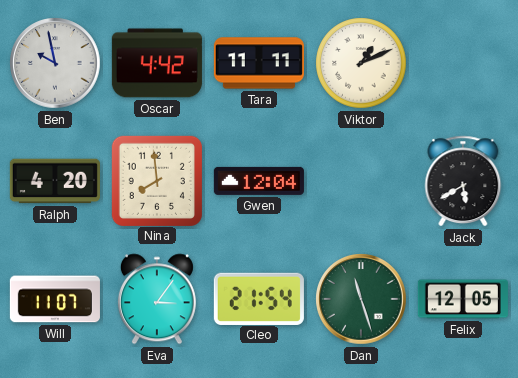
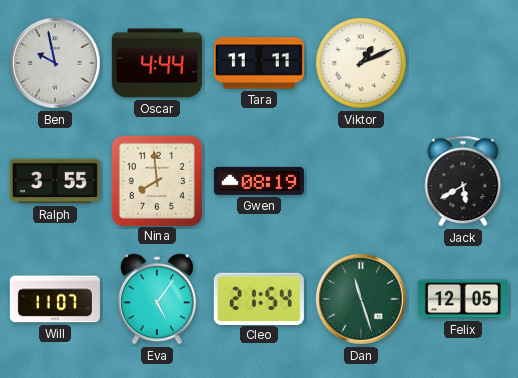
Oscar: 4:42 -> 4:44
Ralph: 4:20 -> 3:55
Gwen: 12:04 -> 08:19
Eva: 3:06 -> 5:06
